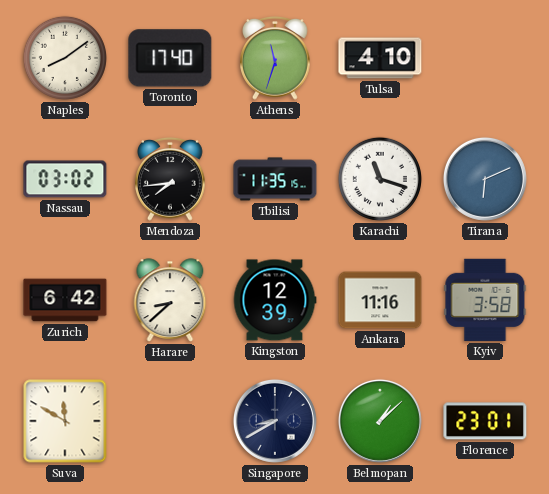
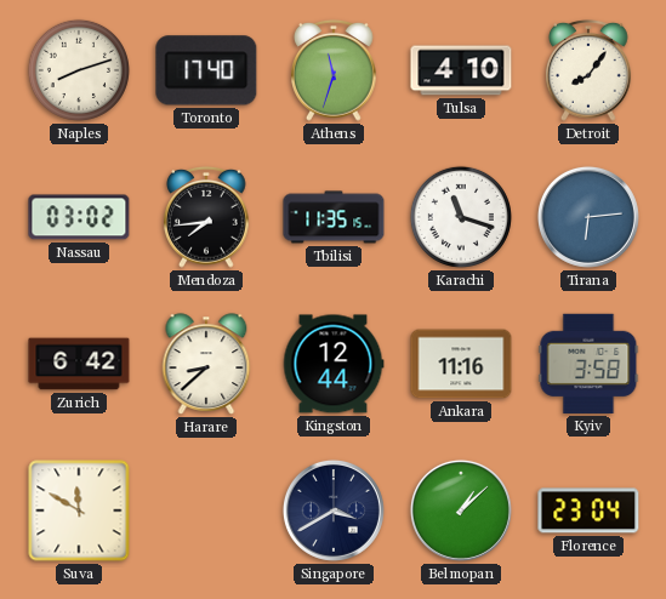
Naples: 8:09 -> 8:12
Detroit: none -> 8:06
Tirana: 6:11 -> 6:14
Kingston: 12:39 -> 12:44
Singapore: 8:40 -> 3:40
Florence: 23:01 -> 23:04
